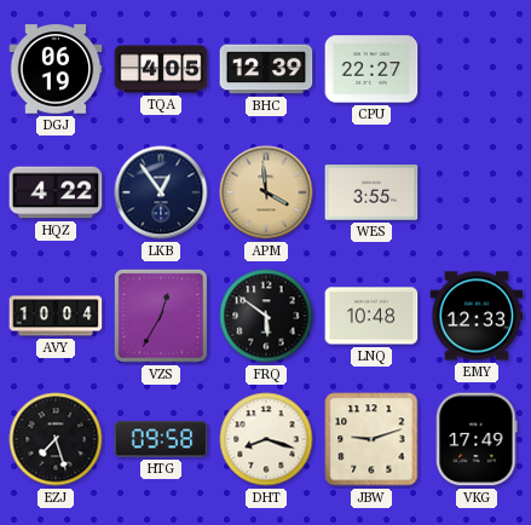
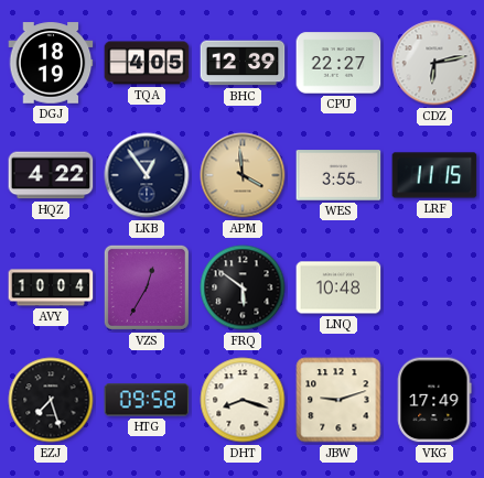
DGJ: 06:19 -> 18:19
CDZ: none -> 6:13
LRF: none -> 11:15
EMY: 12:33 -> none
